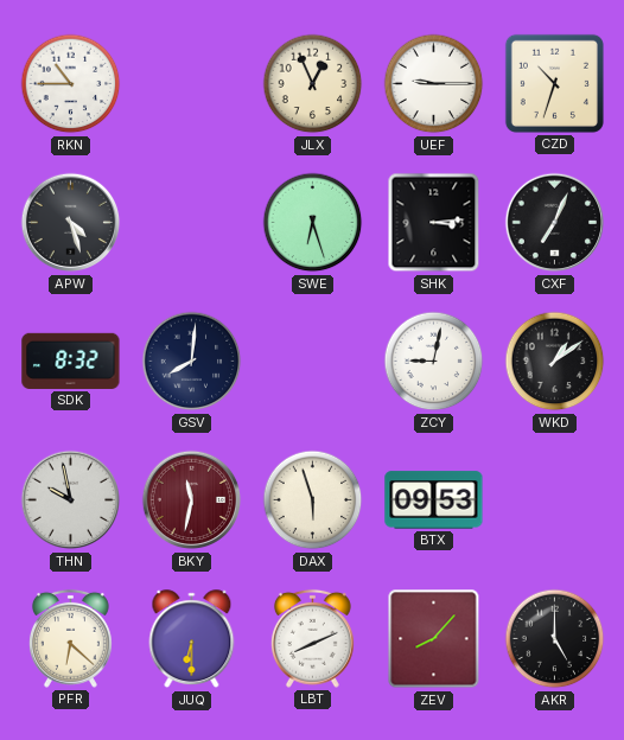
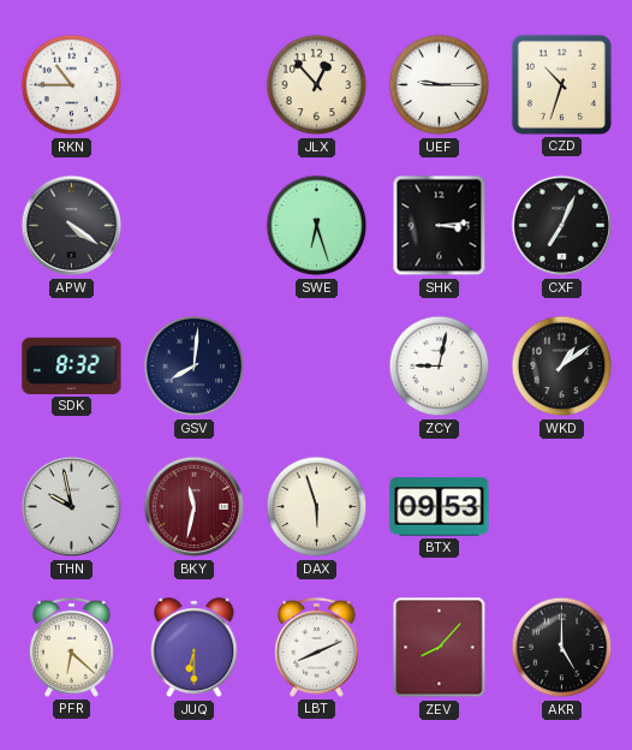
JLX: 12:56 -> 12:53
APW: 4:27 -> 4:21
